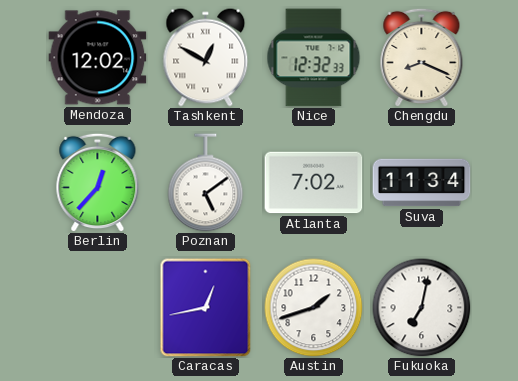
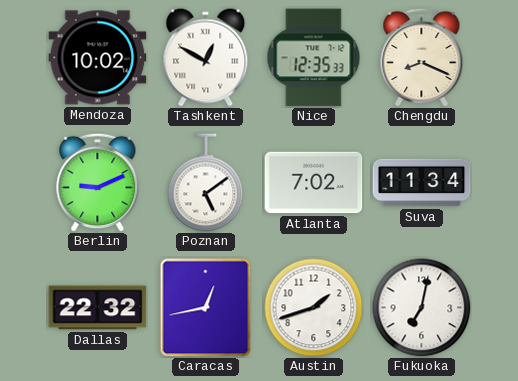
Mendoza: 12:02 -> 10:02
Nice: 12:32 -> 12:35
Berlin: 12:37 -> 9:11
Dallas: none -> 22:32
